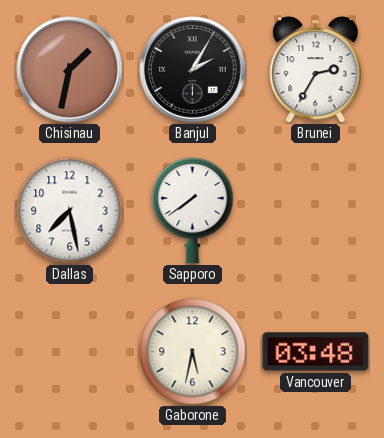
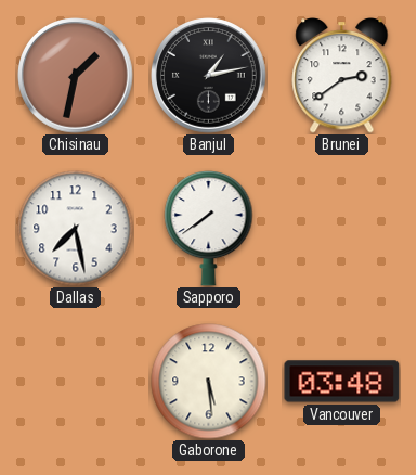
Banjul: 2:05 -> 1:13
Brunei: 2:35 -> 2:39
Gaborone: 5:32 -> 5:29
